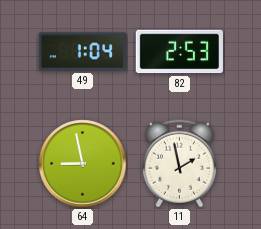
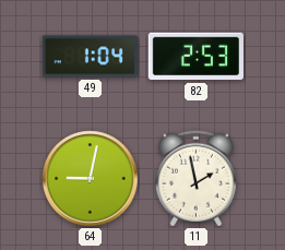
64: 8:58 -> 9:02
